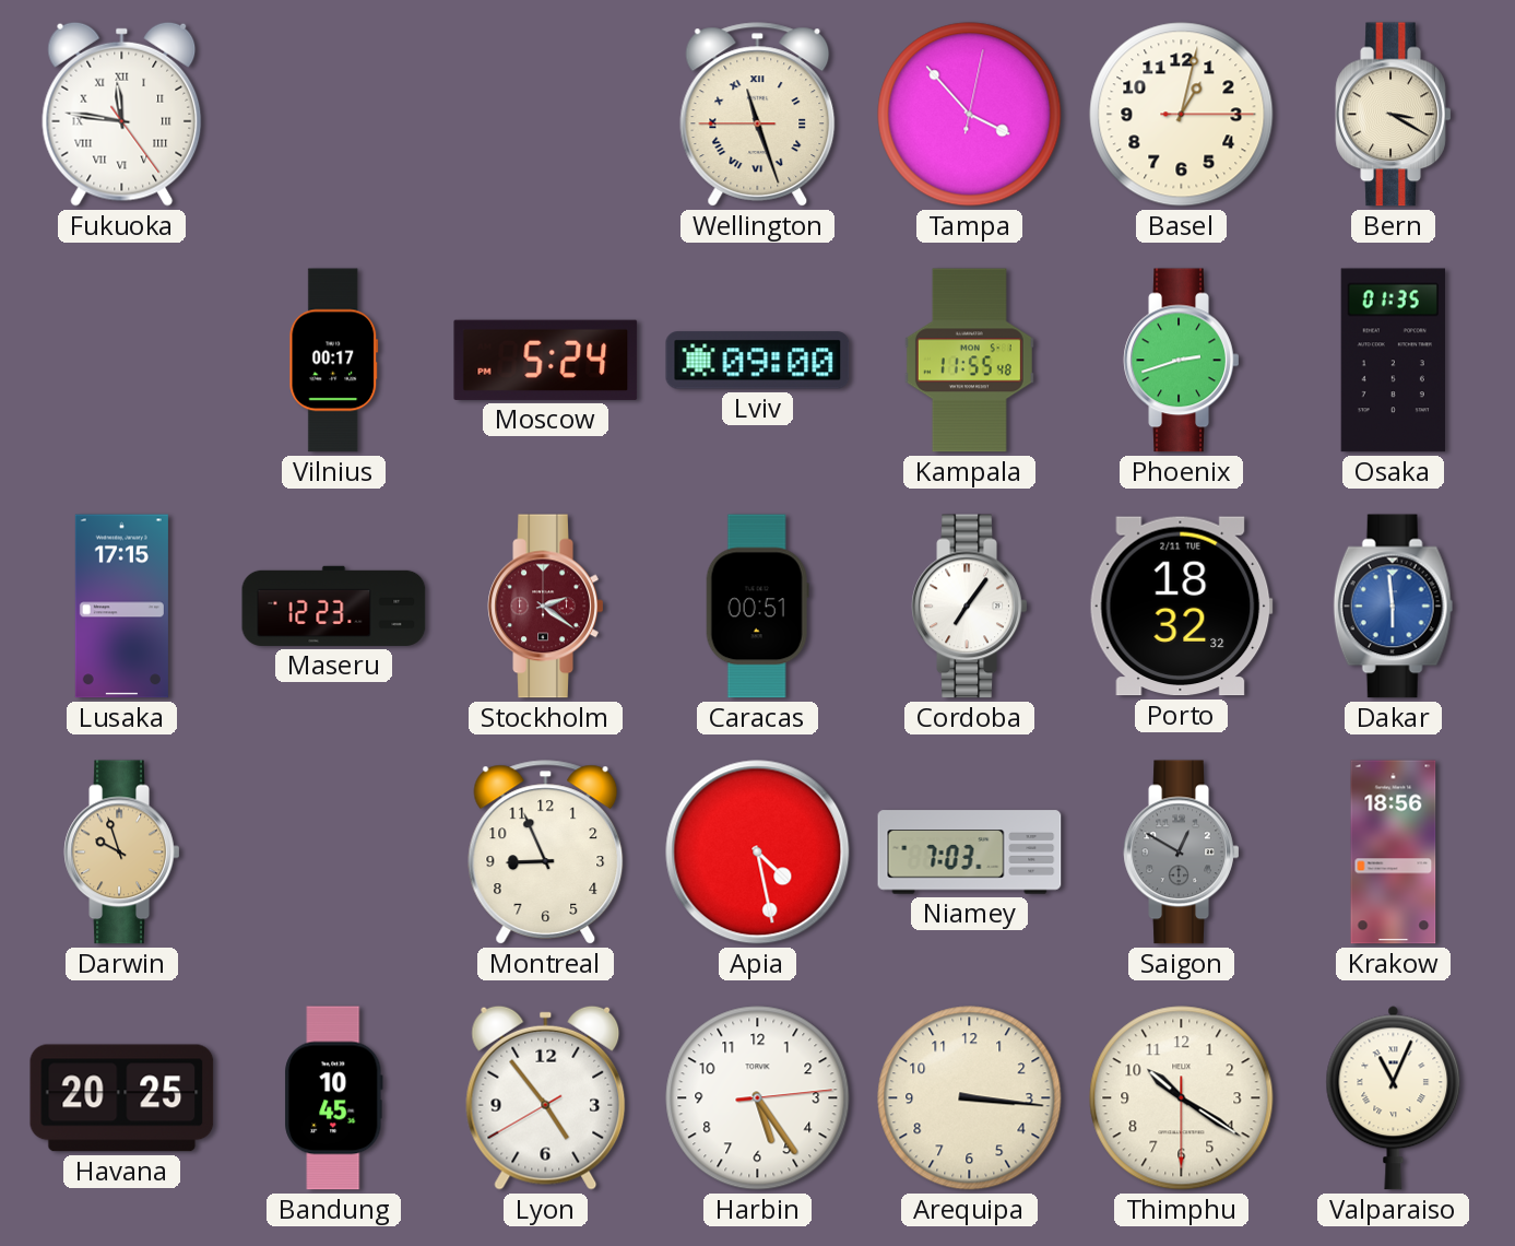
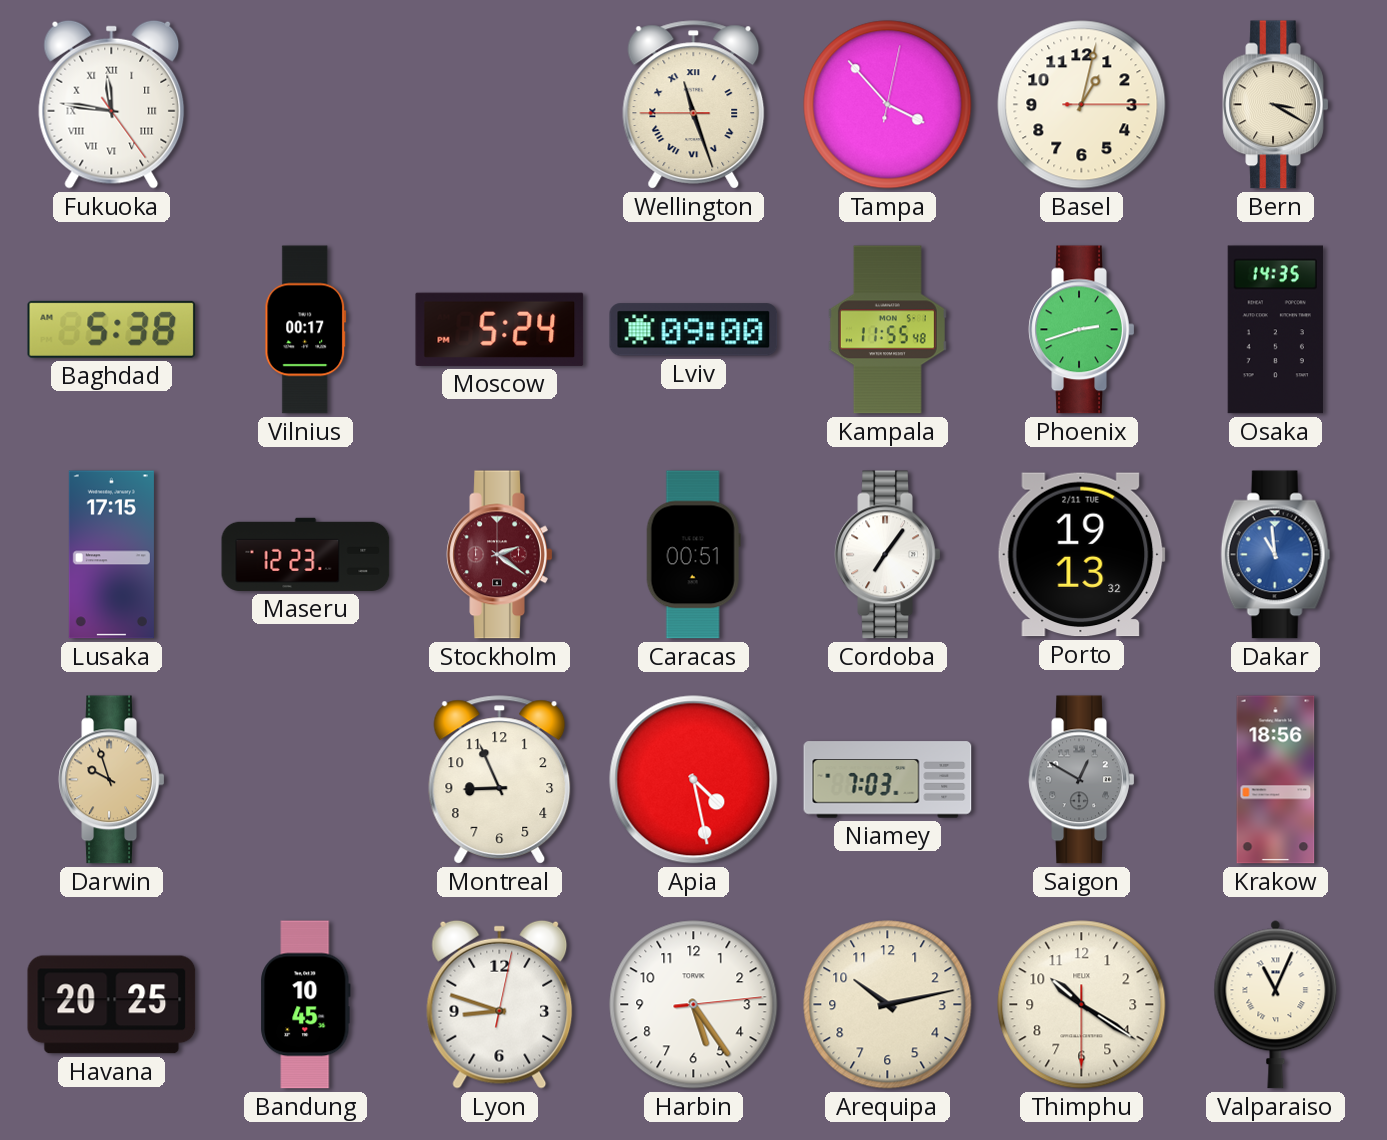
Baghdad: none -> 5:38
Osaka: 01:35 -> 14:35
Porto: 18:32 -> 19:13
Dakar: 5:59 -> 10:59
Lyon: 4:53 -> 8:48
Arequipa: 3:16 -> 10:13
